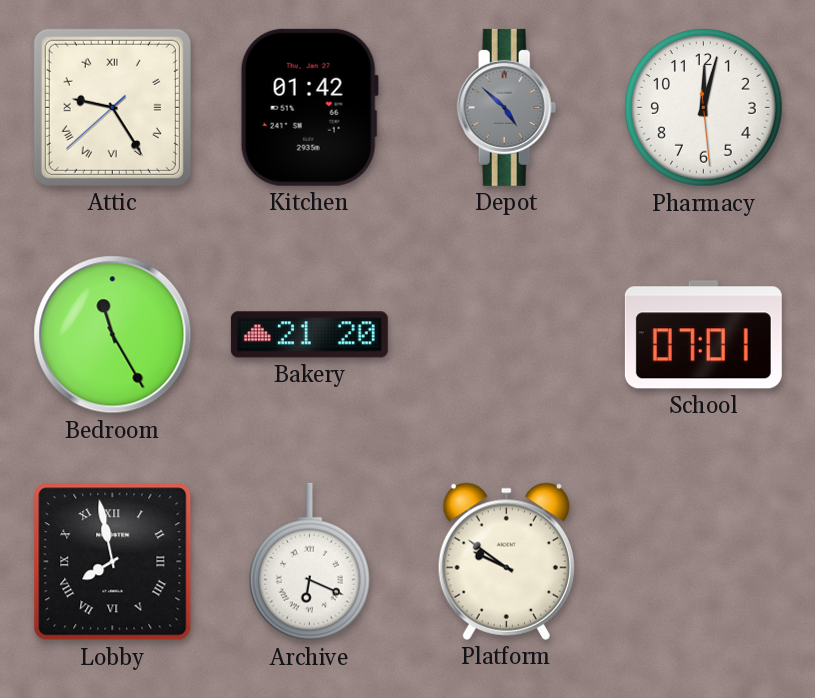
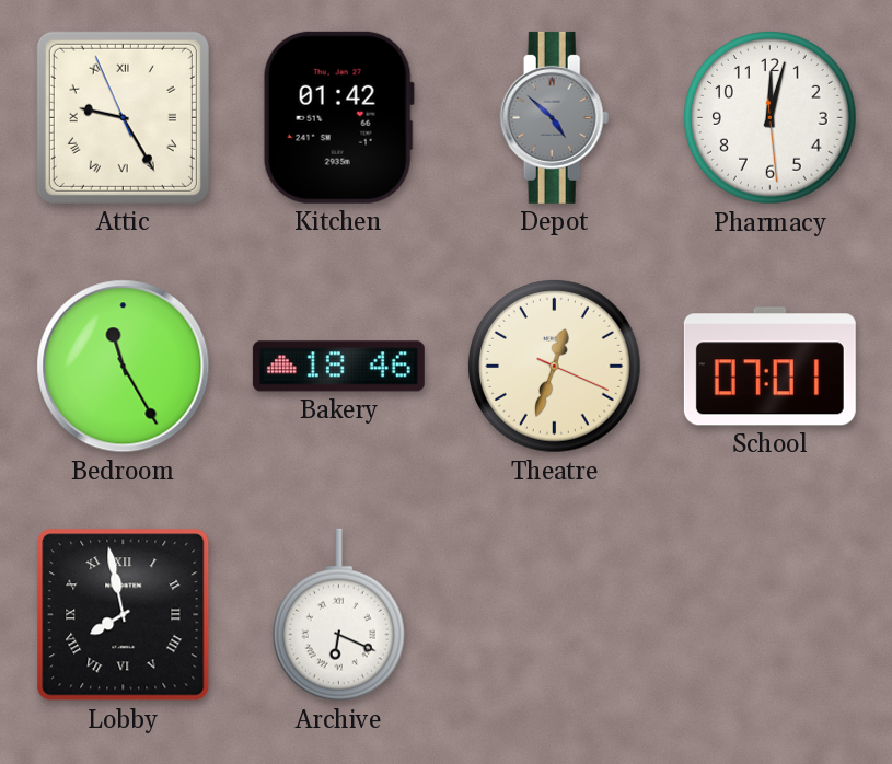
Attic: 9:24:38 -> 9:24:56
Bakery: 21:20 -> 18:46
Theatre: none -> 12:33
Platform: 9:51 -> none
